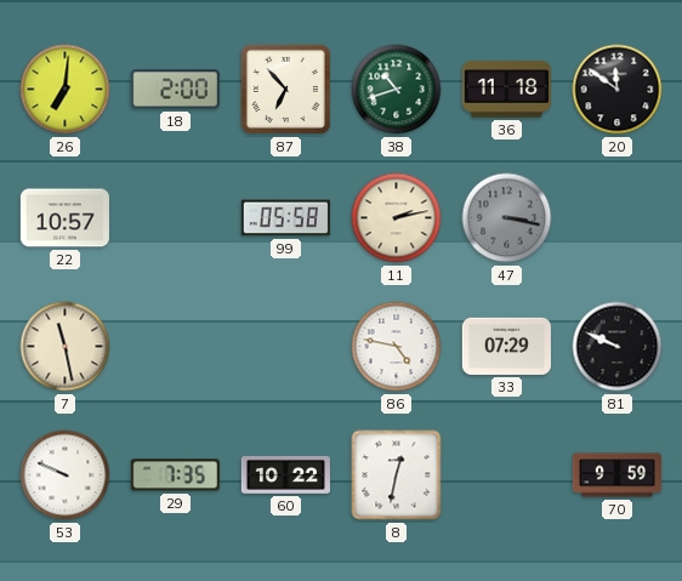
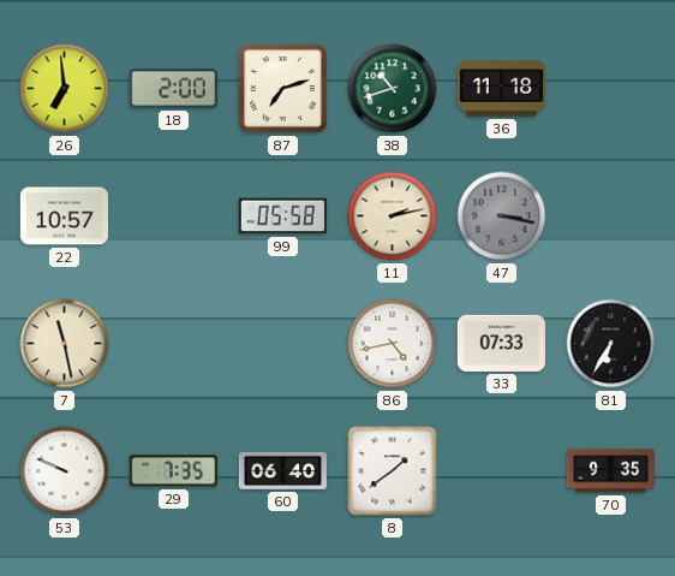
26: 7:01 -> 6:59
87: 6:53 -> 7:12
20: 11:51 -> none
86: 4:47 -> 4:43
33: 07:29 -> 07:33
81: 9:49 -> 6:35
60: 10:22 -> 06:40
8: 12:32 -> 1:39
70: 9:59 -> 9:35
